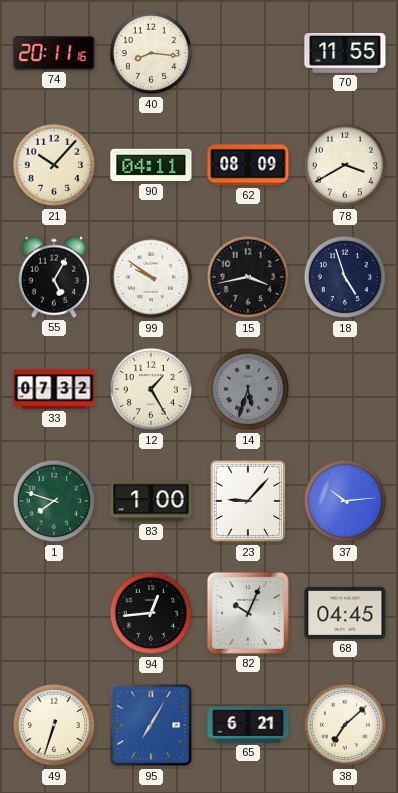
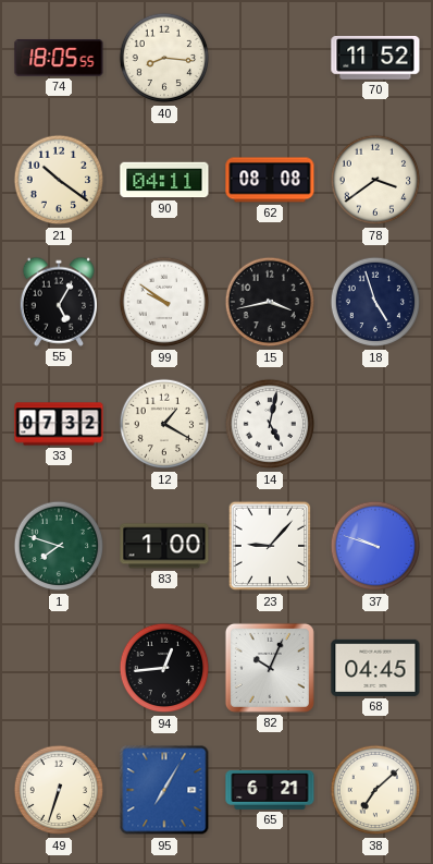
74: 20:11 -> 18:05
70: 11:55 -> 11:52
21: 10:07 -> 10:21
62: 08:09 -> 08:08
78: 3:40 -> 3:39
12: 1:25 -> 1:20
14: 5:33 -> 5:02
14 dial: grey -> white
37: 10:14 -> 9:48
